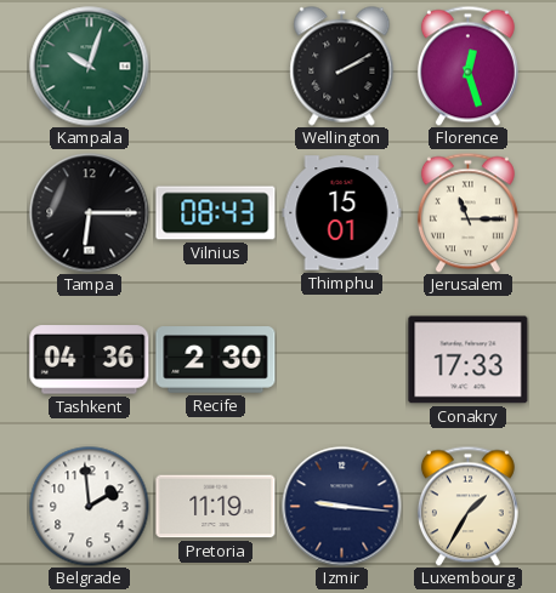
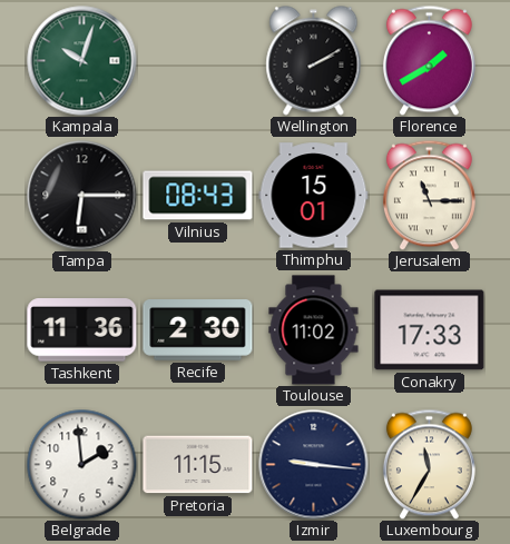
Florence: 12:27 -> 1:40
Tashkent: 04:36 -> 11:36
Toulouse: none -> 11:02
Pretoria: 11:19 -> 11:15
Luxembourg: 1:35 -> 11:35
